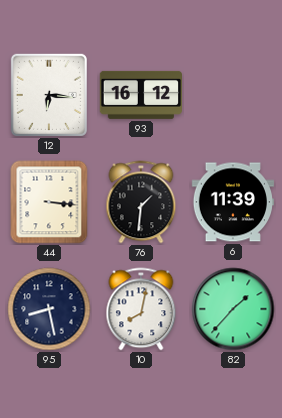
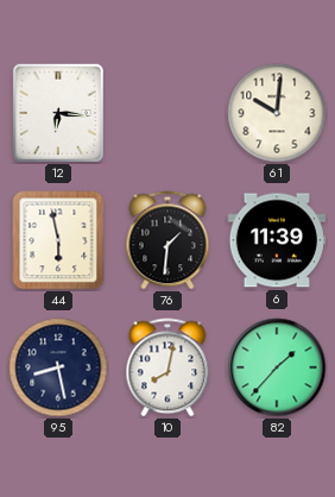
93: 16:12 -> none
61: none -> 10:01
44: 3:16 -> 5:58
